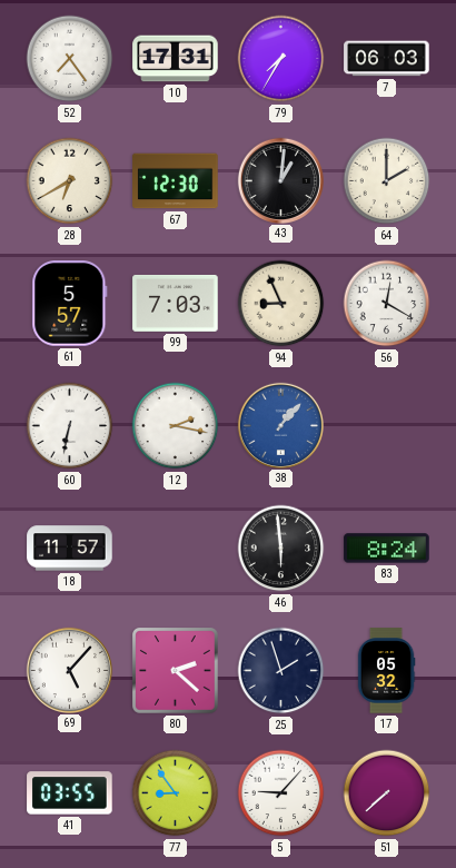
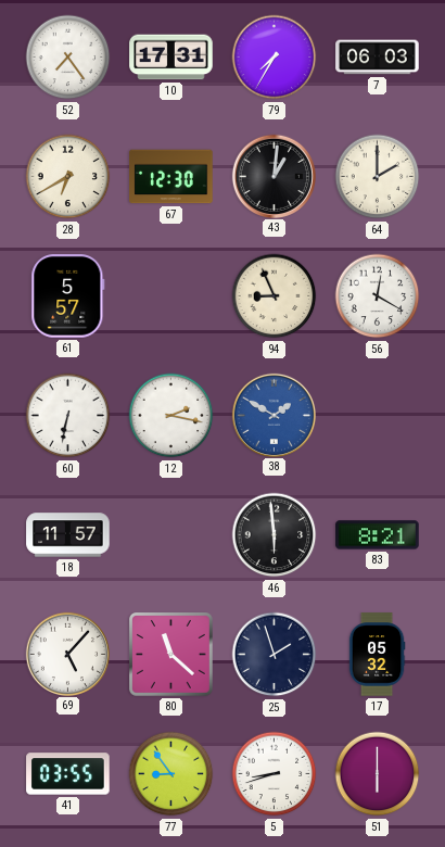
99: 7:03 -> none
38: 1:07 -> 1:50
83: 8:24 -> 8:21
80: 2:22 -> 11:22
5: 9:07 -> 8:42
51: 7:38 -> 6:00
